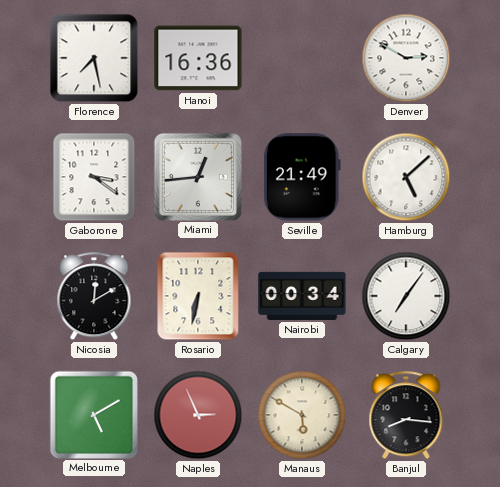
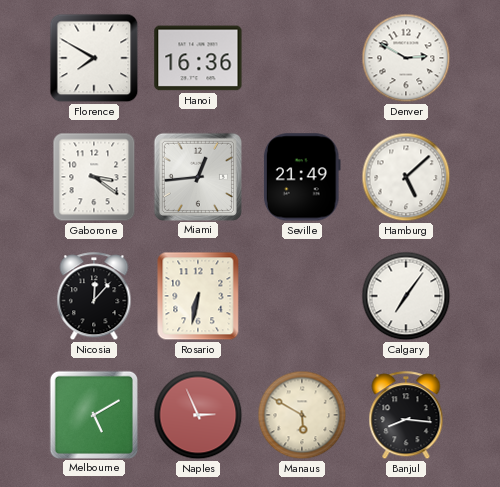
Florence: 7:28 -> 7:50
Nicosia: 12:10 -> 12:07
Nairobi: 00:34 -> none
